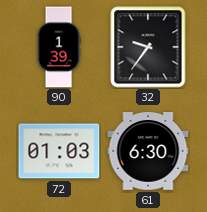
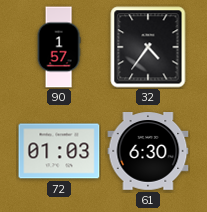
90: 1:39 -> 1:57
32: 9:36 -> 4:36
